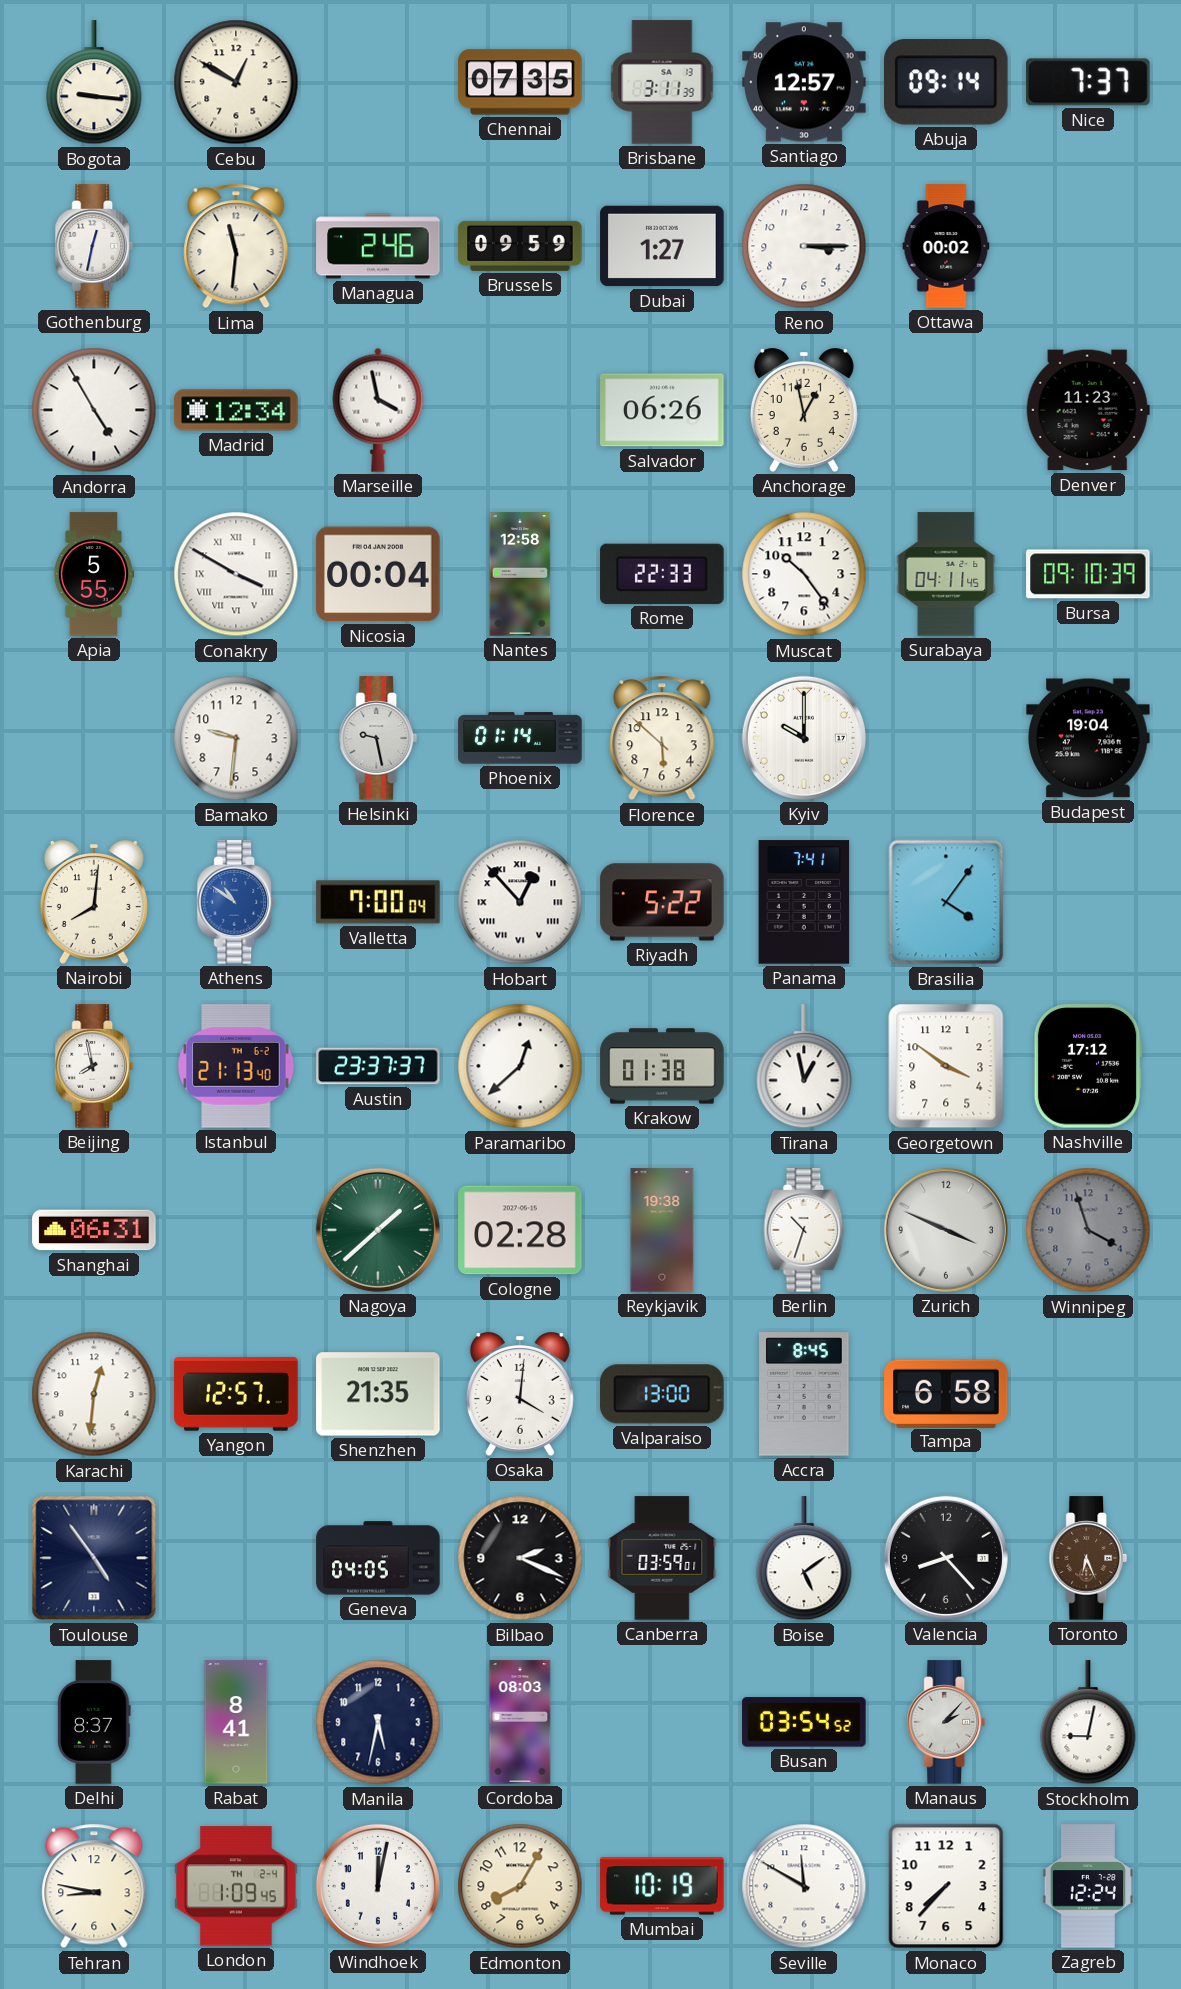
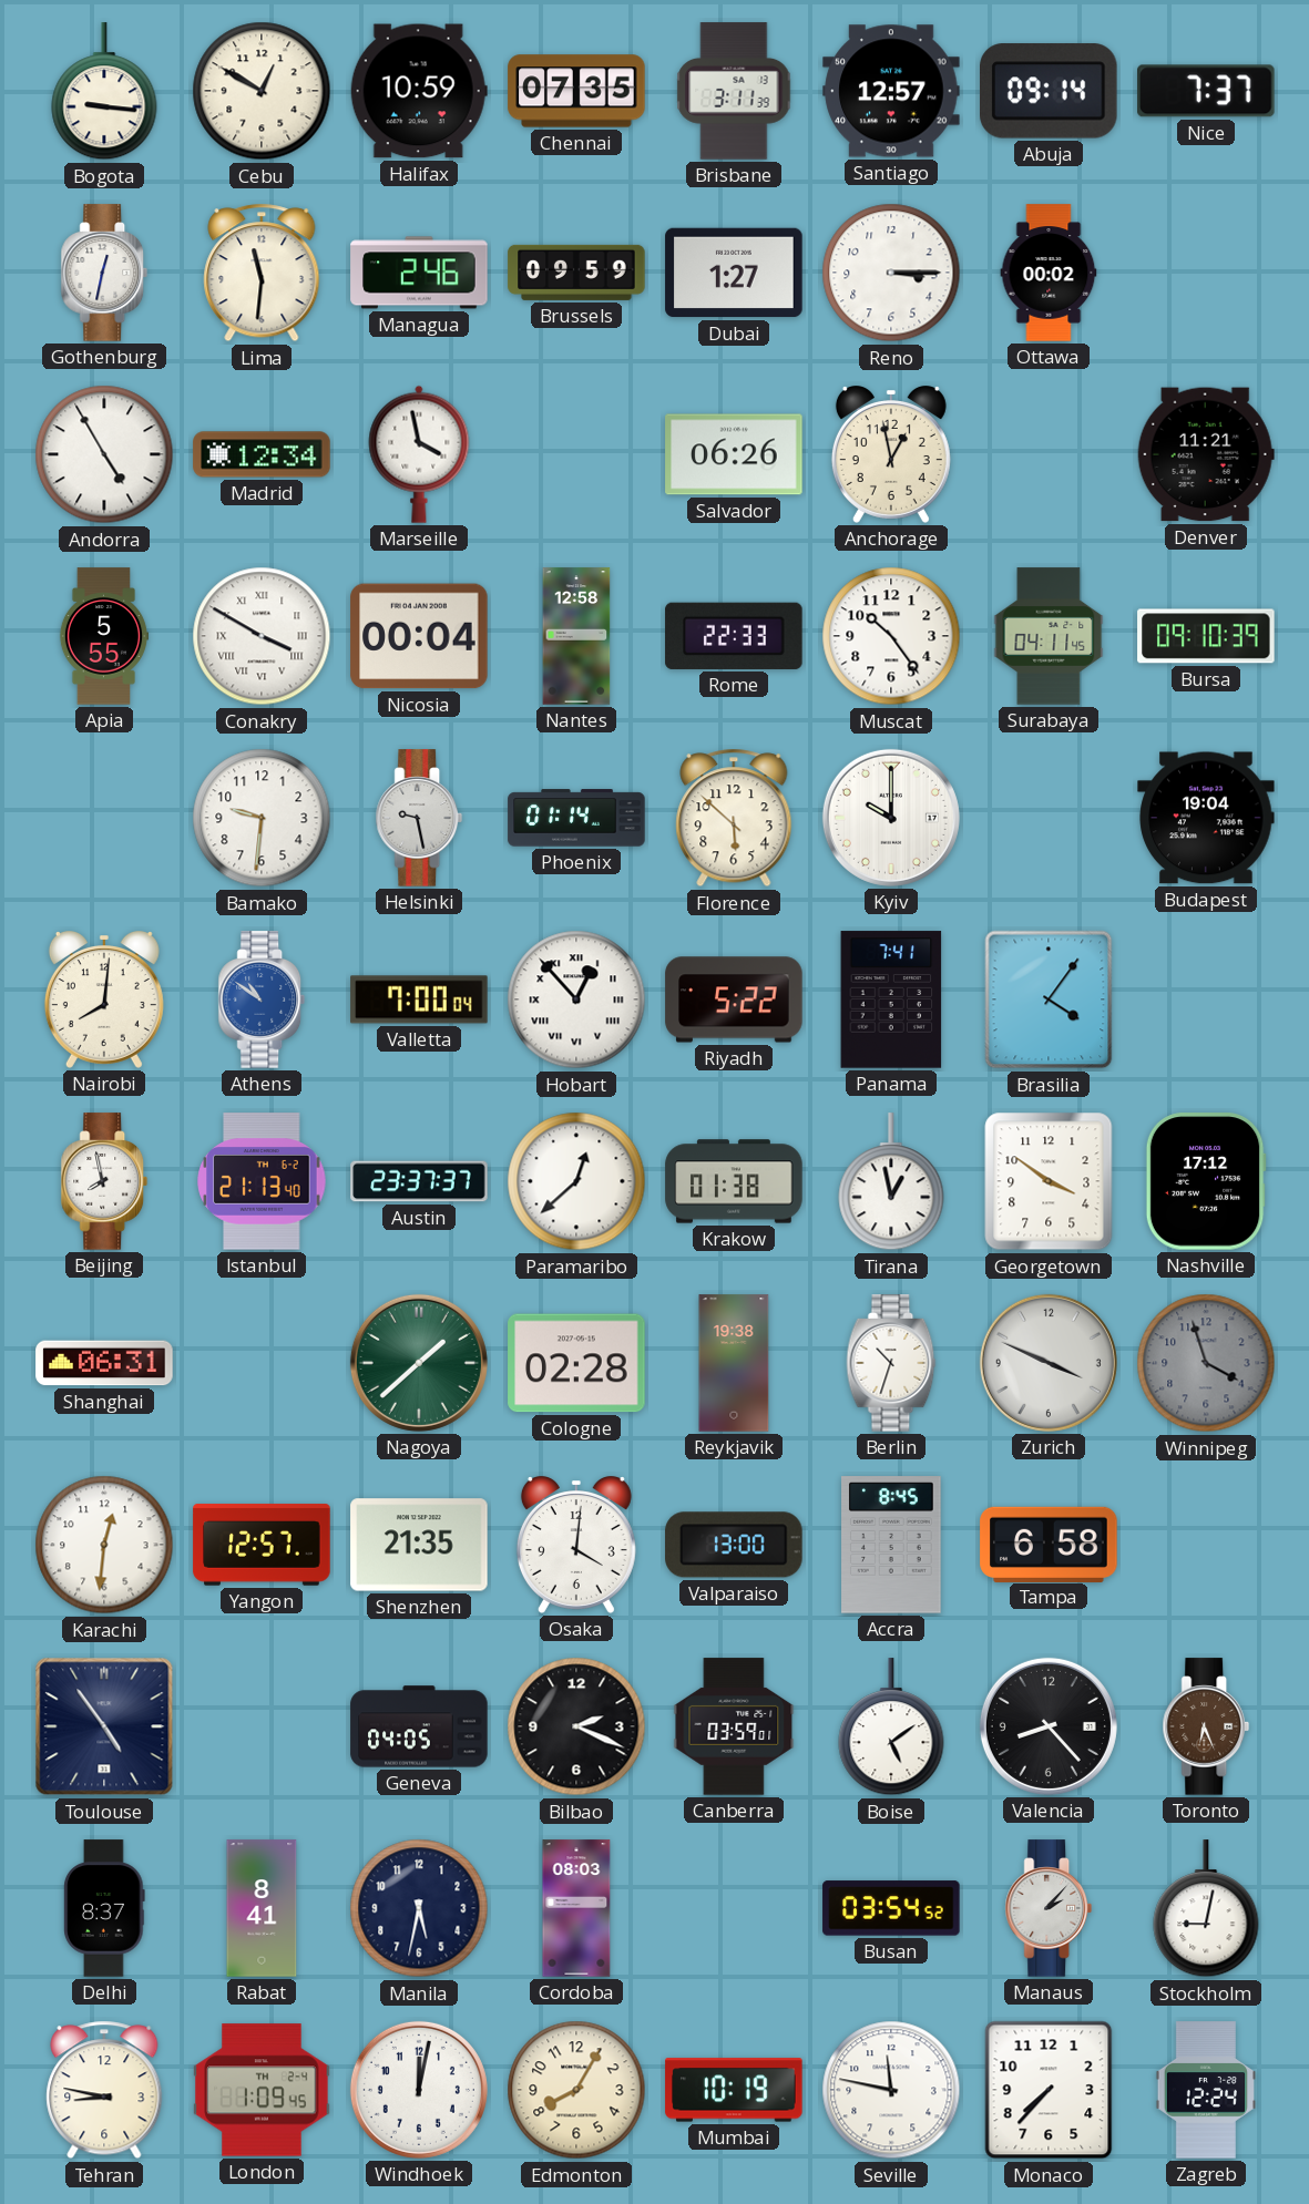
Halifax: none -> 10:59
Denver: 11:23 -> 11:21
Seville: 11:50 -> 11:47
